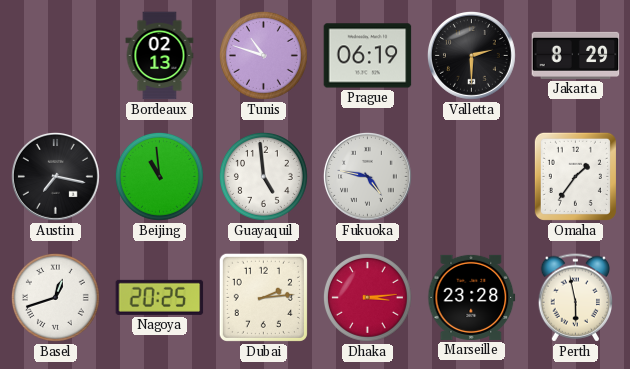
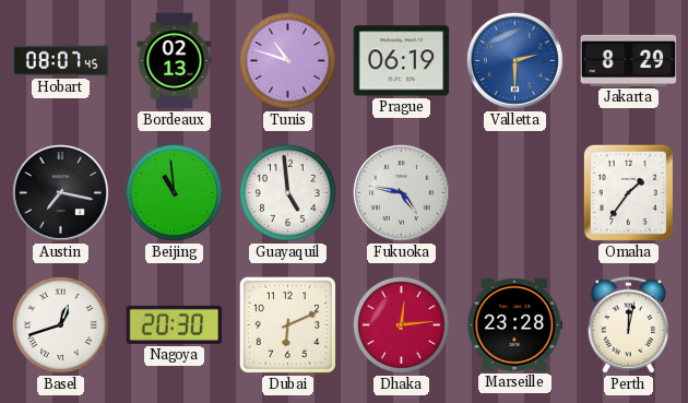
Hobart: none -> 08:07
Valletta dial: black -> blue
Nagoya: 20:25 -> 20:30
Dubai: 2:14 -> 6:11
Dhaka: 3:14 -> 12:14
Perth: 5:58 -> 12:02
